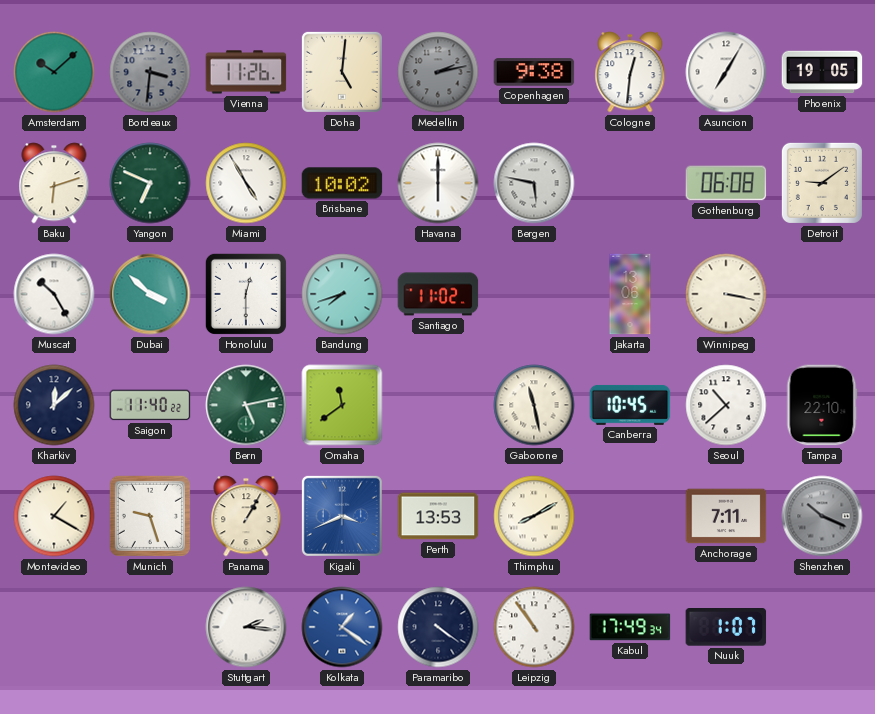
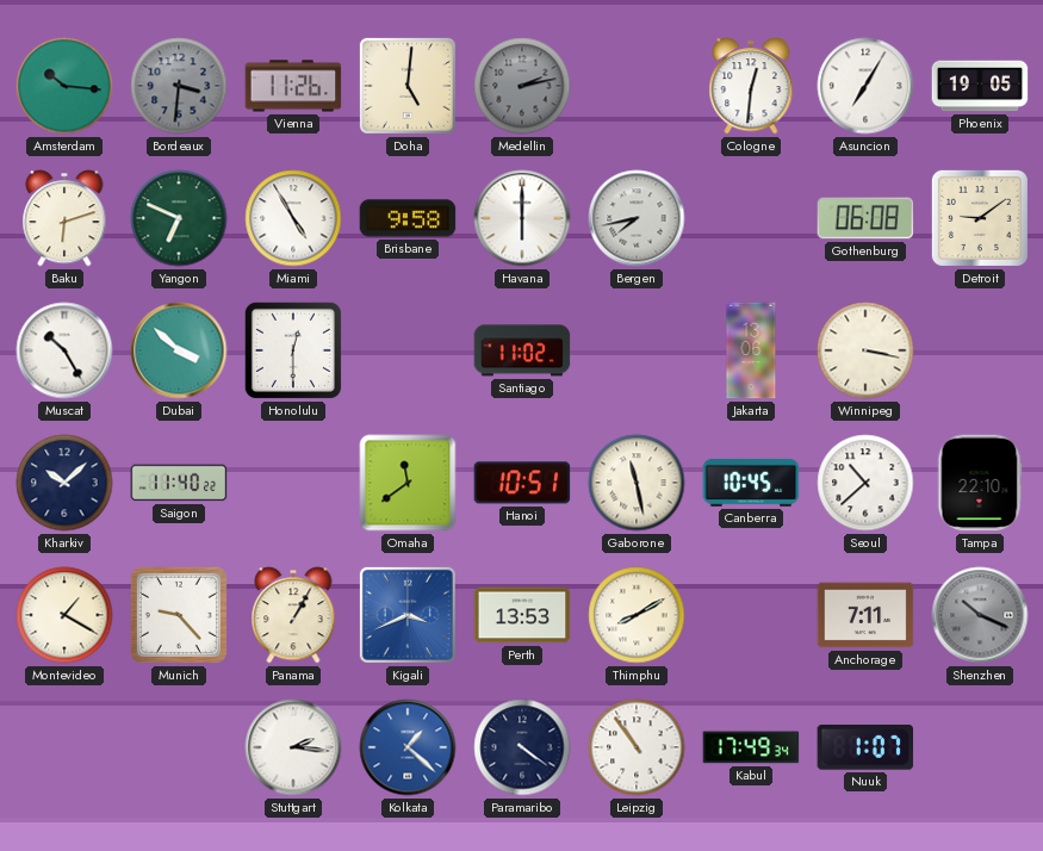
Amsterdam: 10:08 -> 10:16
Copenhagen: 9:38 -> none
Brisbane: 10:02 -> 9:58
Bergen: 5:47 -> 7:43
Bandung: 7:42 -> none
Kharkiv: 12:08 -> 10:08
Bern: 5:13 -> none
Hanoi: none -> 10:51
Munich: 9:27 -> 9:23
Kolkata: 1:21 -> 1:22
